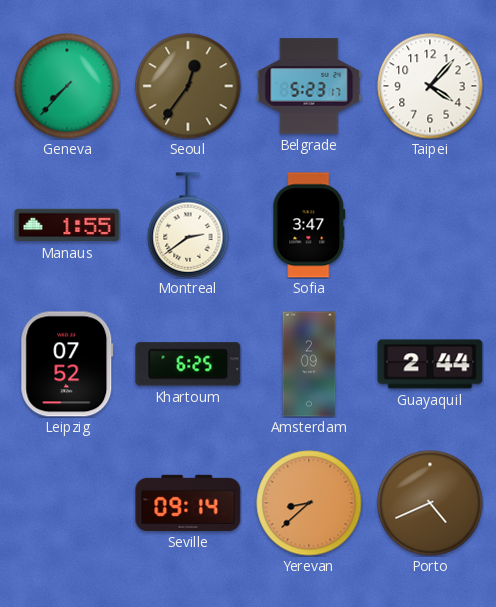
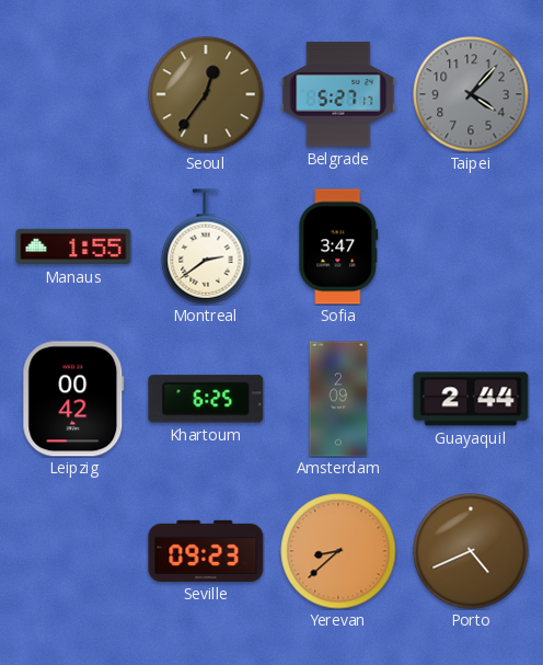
Geneva: 7:37 -> none
Belgrade: 5:23 -> 5:27
Taipei dial: white -> grey
Leipzig: 07:52 -> 00:42
Seville: 09:14 -> 09:23
